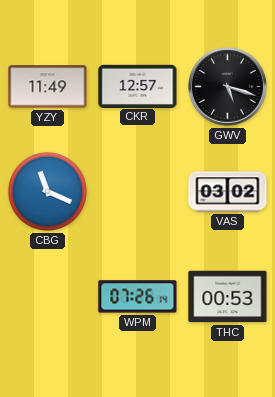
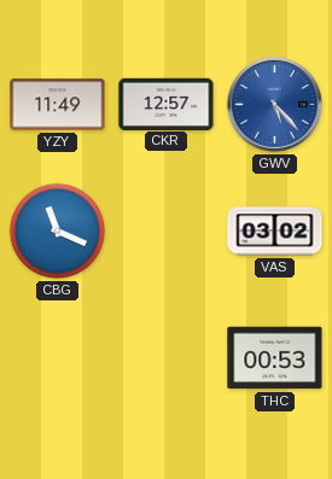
GWV: 5:18 -> 5:23
GWV dial: black -> blue
WPM: 07:26 -> none
